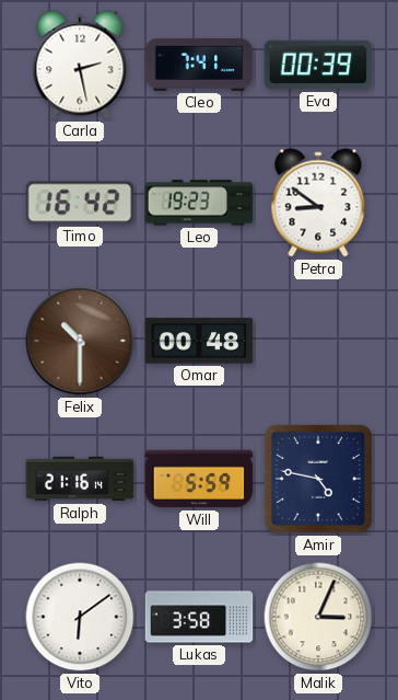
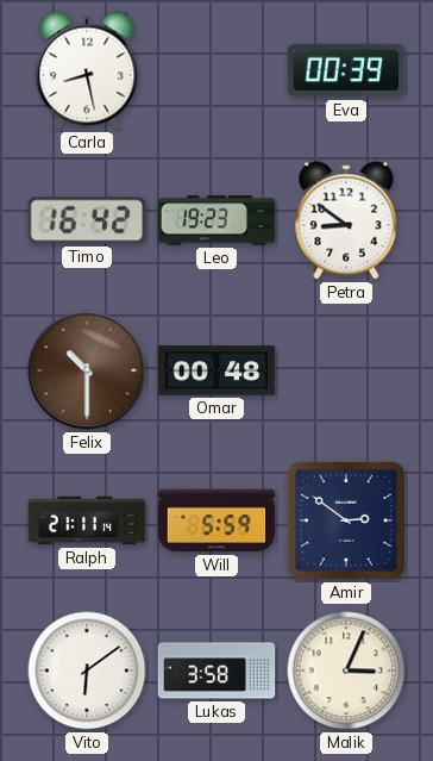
Carla: 2:28 -> 8:28
Cleo: 7:41 -> none
Ralph: 21:16 -> 21:11
Amir: 4:47 -> 2:51
